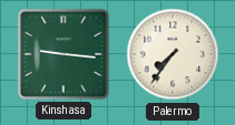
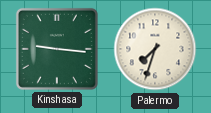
Palermo: 7:36 -> 7:33
